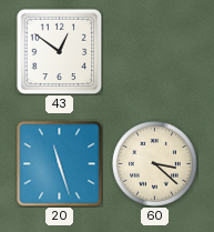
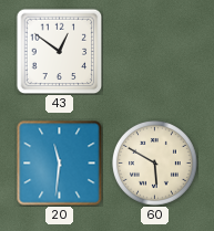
20: 11:27 -> 11:31
60: 3:22 -> 5:50
